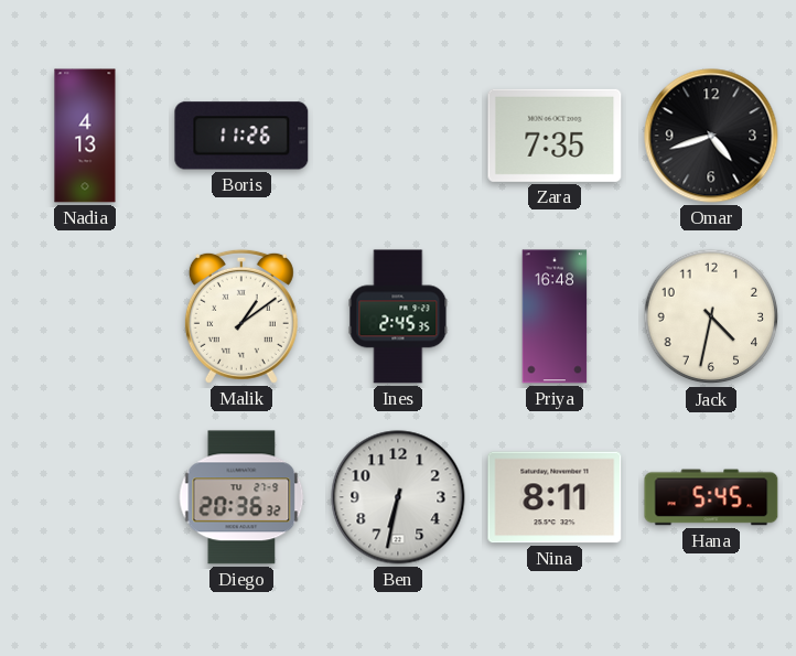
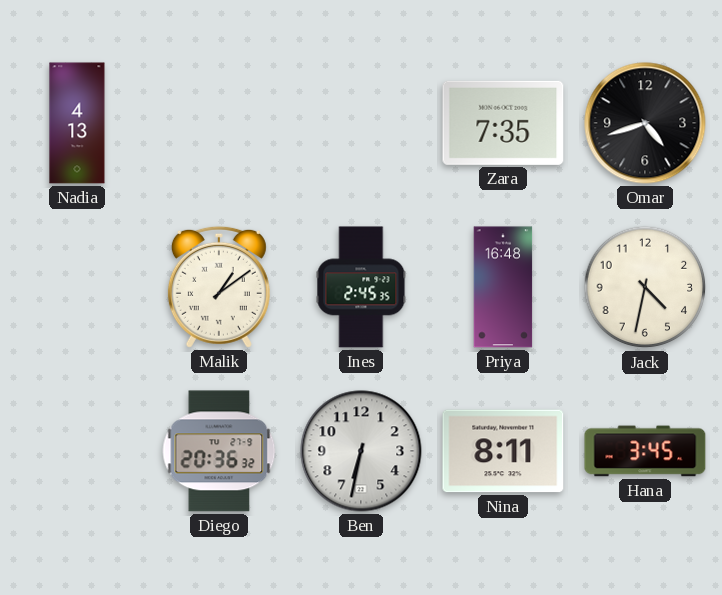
Boris: 11:26 -> none
Hana: 5:45 -> 3:45
